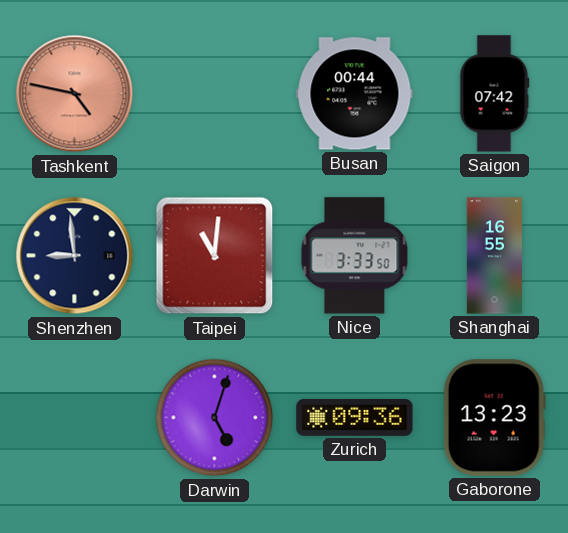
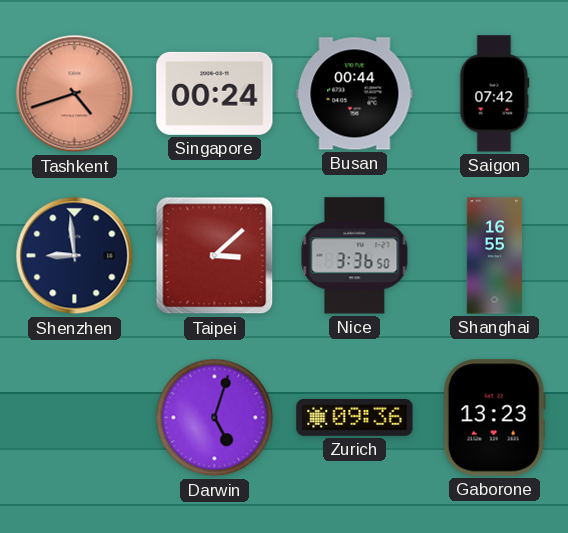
Tashkent: 4:47 -> 4:42
Singapore: none -> 00:24
Taipei: 11:01 -> 3:08
Nice: 3:33 -> 3:36
